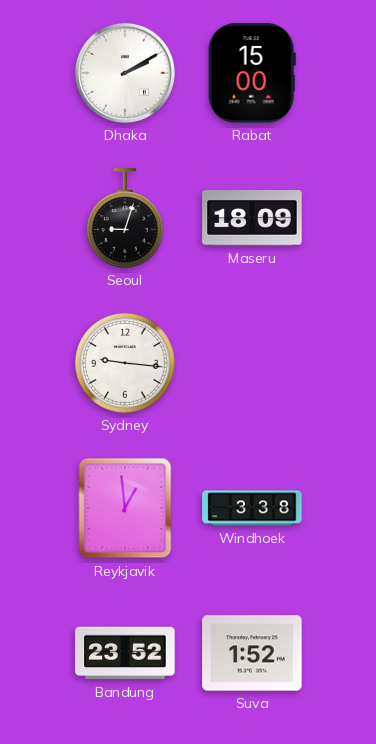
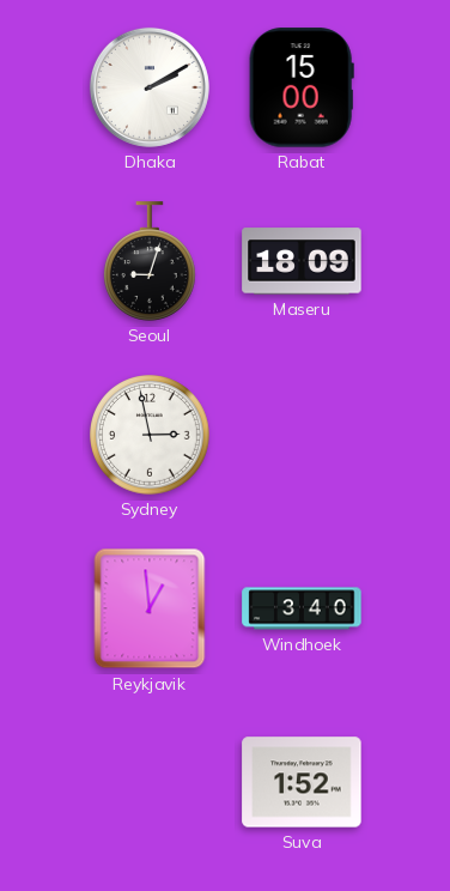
Sydney: 9:16 -> 2:58
Windhoek: 3:38 -> 3:40
Bandung: 23:52 -> none
